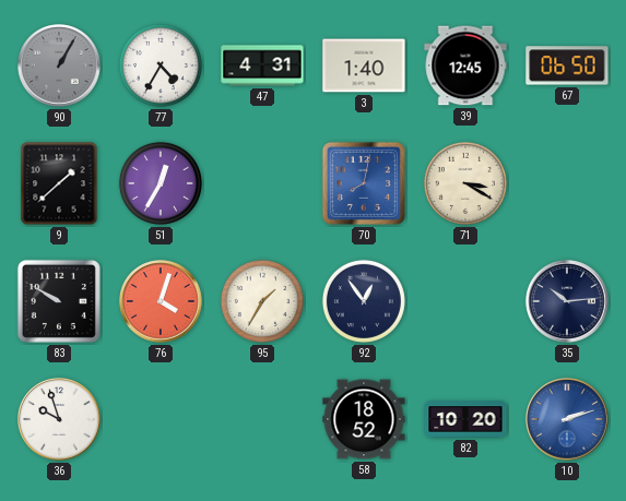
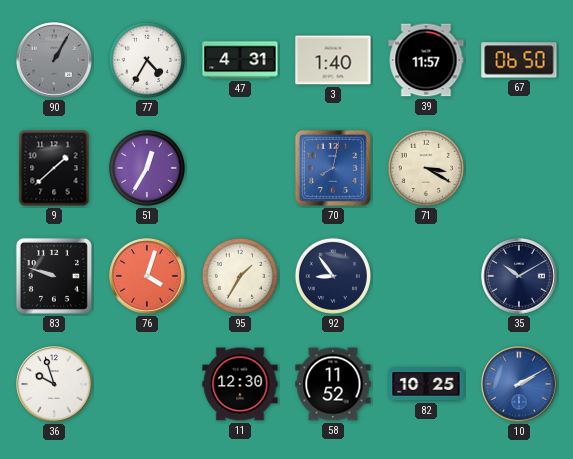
39: 12:45 -> 11:57
83: 9:50 -> 9:48
92: 12:54 -> 8:54
35: 10:14 -> 10:10
11: none -> 12:30
58: 18:52 -> 11:52
82: 10:20 -> 10:25
10: 2:12 -> 2:10
